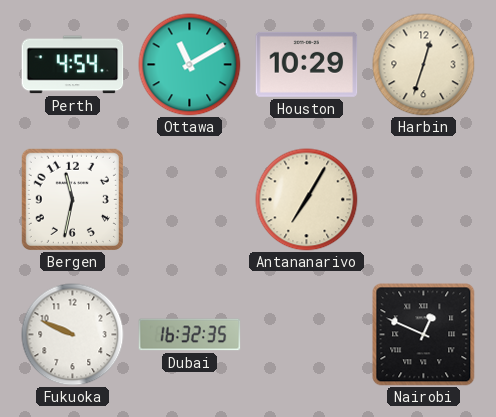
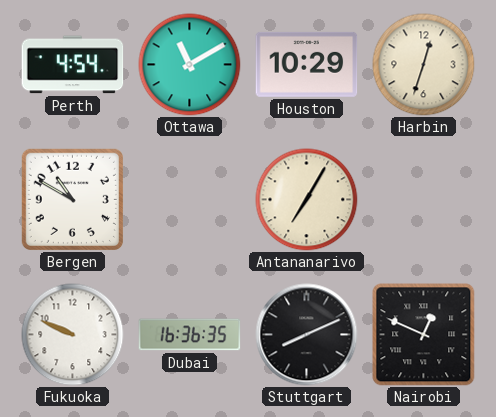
Bergen: 11:32 -> 10:50
Dubai: 16:32 -> 16:36
Stuttgart: none -> 8:11
